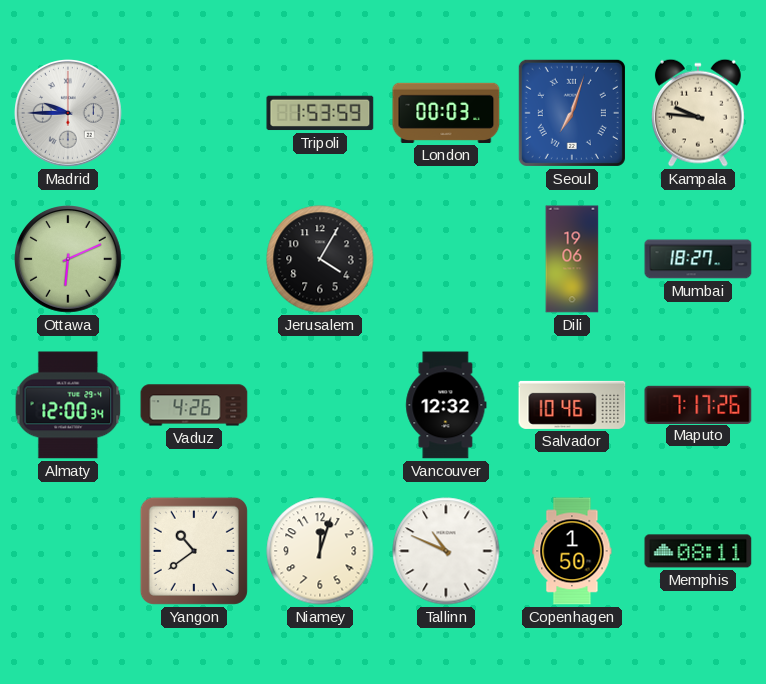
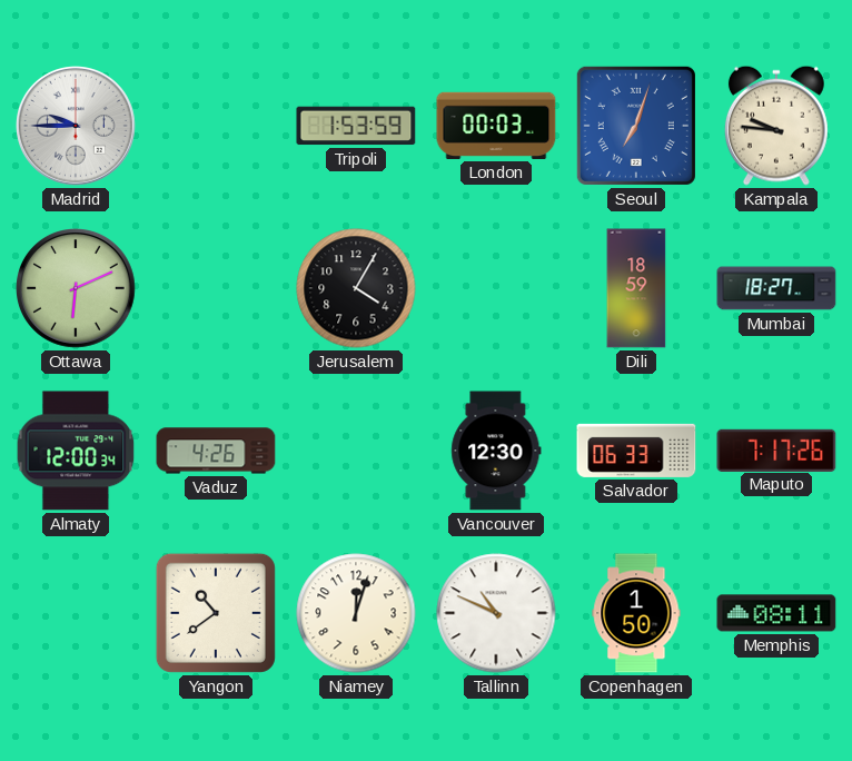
Dili: 19:06 -> 18:59
Vancouver: 12:32 -> 12:30
Salvador: 10:46 -> 06:33
